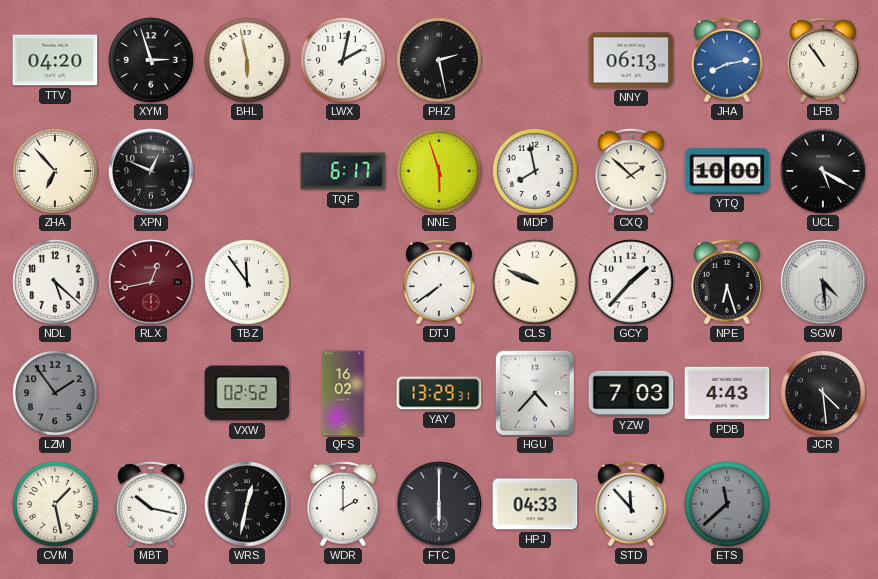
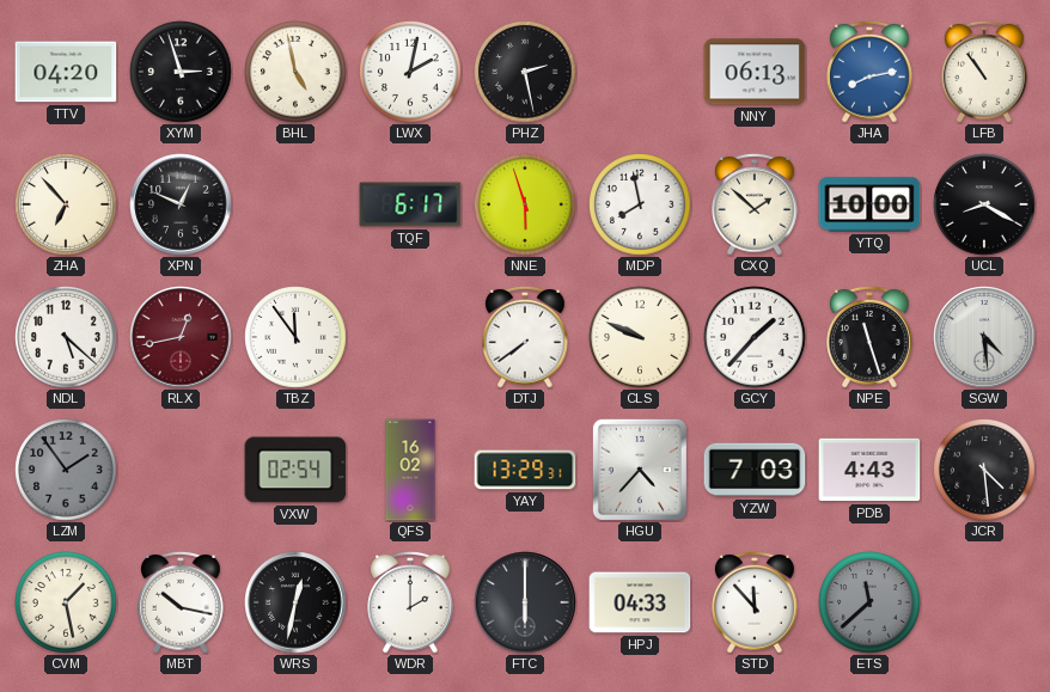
BHL: 5:58 -> 4:58
UCL: 5:20 -> 8:20
NPE: 6:27 -> 11:27
VXW: 02:52 -> 02:54
